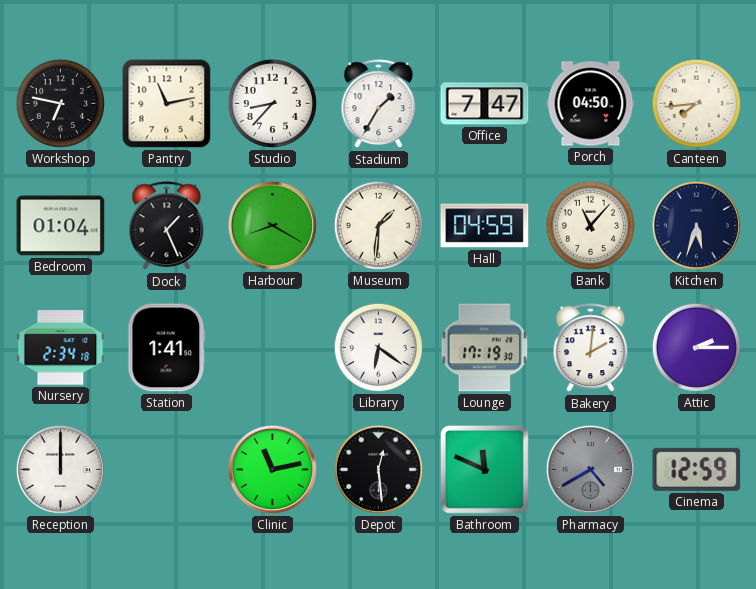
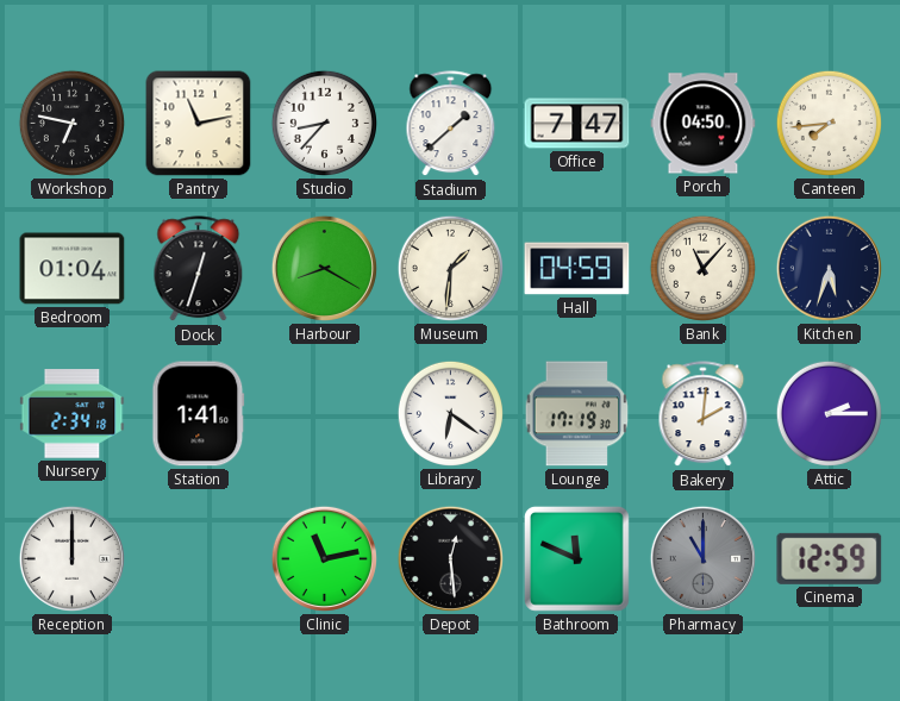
Stadium: 1:35 -> 1:38
Dock: 1:26 -> 12:33
Pharmacy: 4:40 -> 11:00
